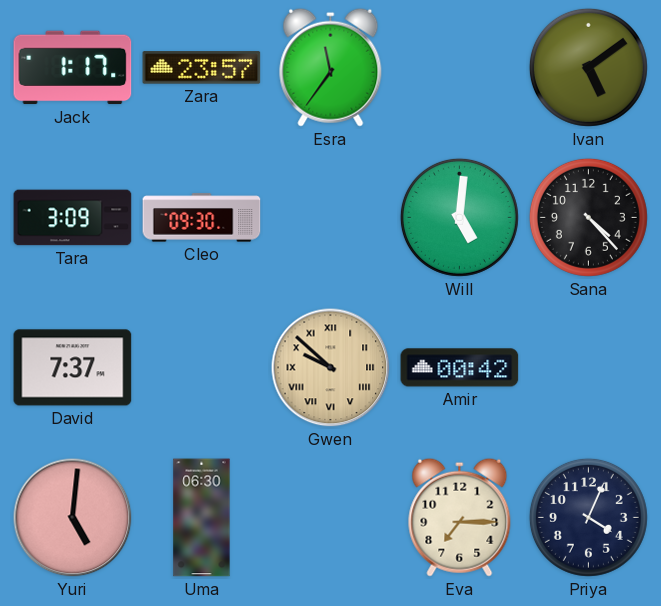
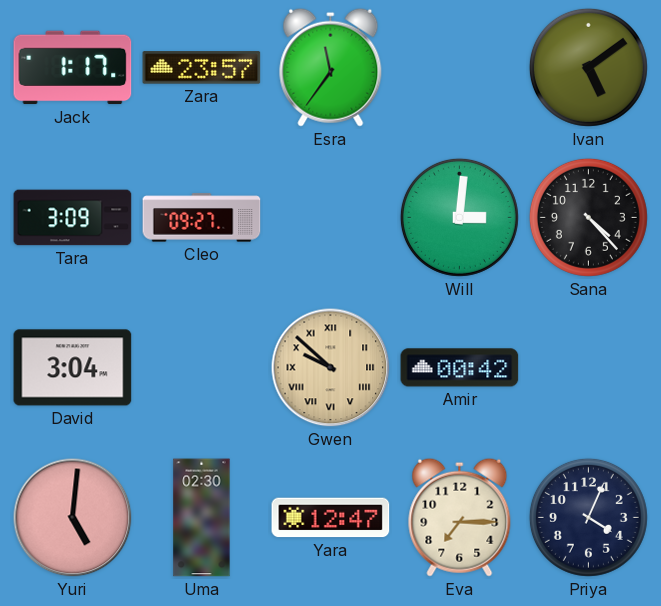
Cleo: 09:30 -> 09:27
Will: 5:01 -> 3:01
David: 7:37 -> 3:04
Uma: 06:30 -> 02:30
Yara: none -> 12:47
